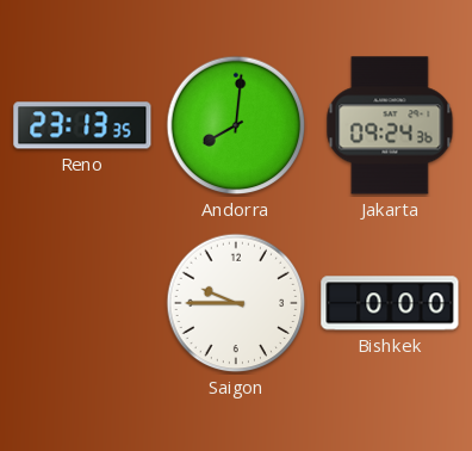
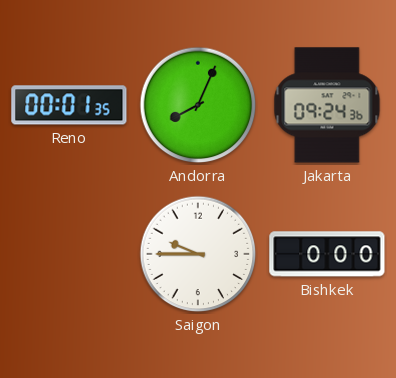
Reno: 23:13 -> 00:01
Andorra: 8:01 -> 8:04
